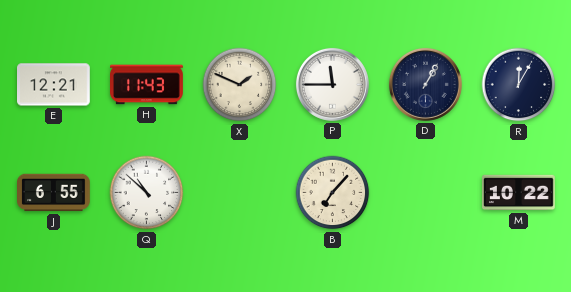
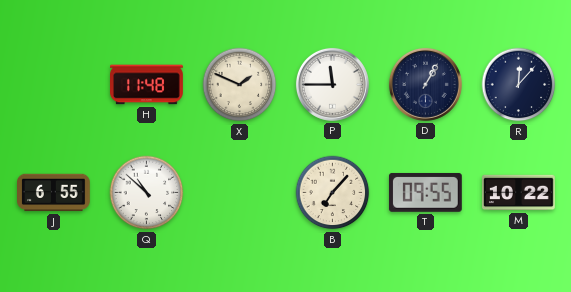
E: 12:21 -> none
H: 11:43 -> 11:48
R: 12:05 -> 12:07
T: none -> 09:55
